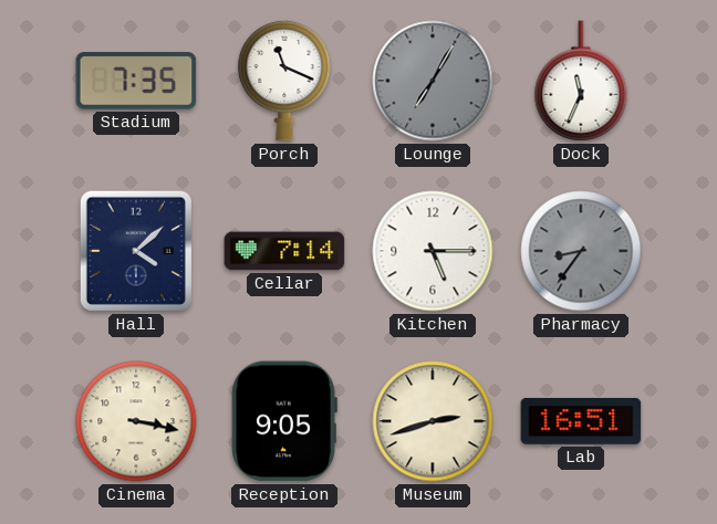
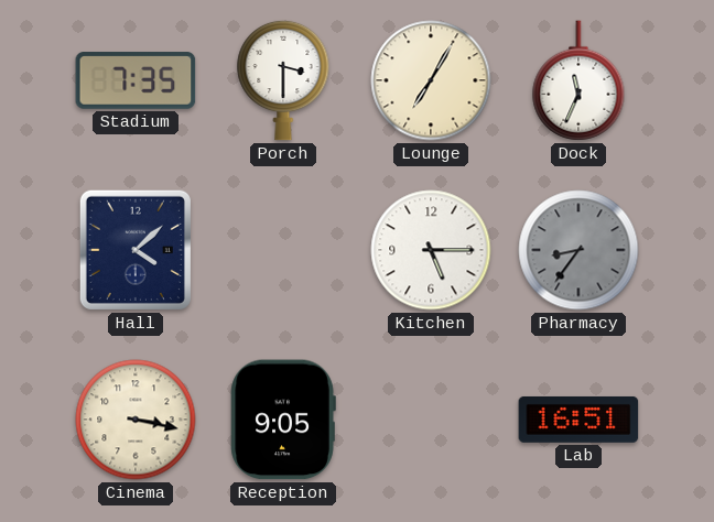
Porch: 11:19 -> 3:30
Lounge dial: grey -> cream
Cellar: 7:14 -> none
Museum: 2:42 -> none
